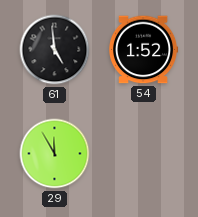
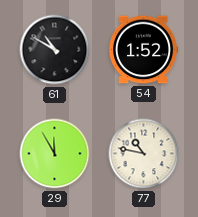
61: 4:59 -> 10:50
77: none -> 10:47
